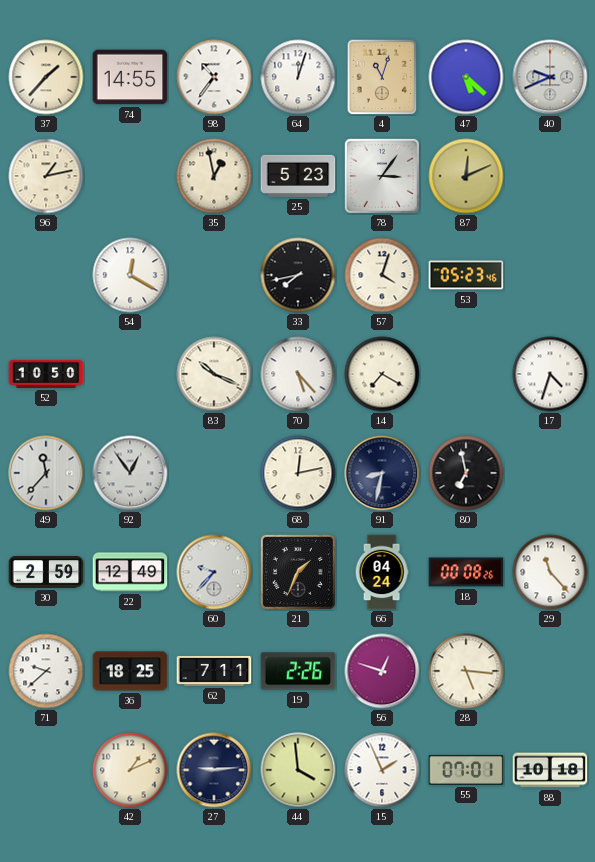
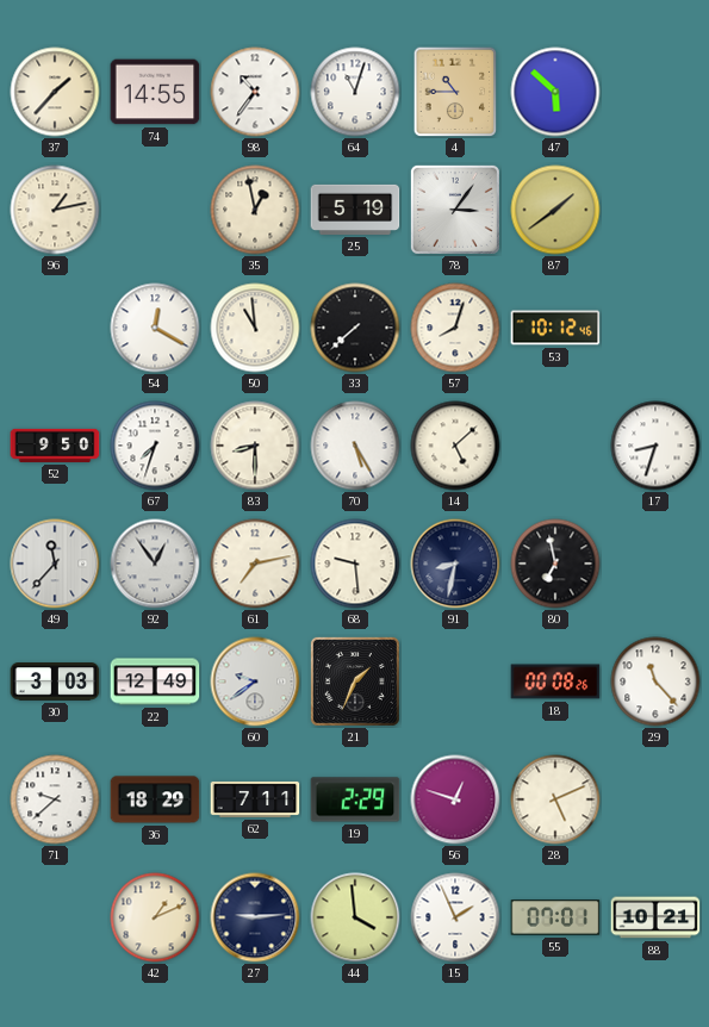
64: 12:03 -> 11:03
4: 11:03 -> 10:45
47: 5:22 -> 5:52
40: 9:41 -> none
25: 5:23 -> 5:19
87: 12:11 -> 1:39
50: none -> 10:59
33: 7:43 -> 7:38
57: 4:03 -> 8:03
53: 05:23 -> 10:12
52: 10:50 -> 9:50
67: none -> 7:33
83: 10:19 -> 8:30
70: 5:23 -> 5:25
14: 7:20 -> 5:08
17: 4:33 -> 8:33
61: none -> 7:13
68: 12:13 -> 9:29
30: 2:59 -> 3:03
60: 9:37 -> 9:39
66: 04:24 -> none
36: 18:25 -> 18:29
19: 2:26 -> 2:29
28: 5:16 -> 5:11
88: 10:18 -> 10:21
